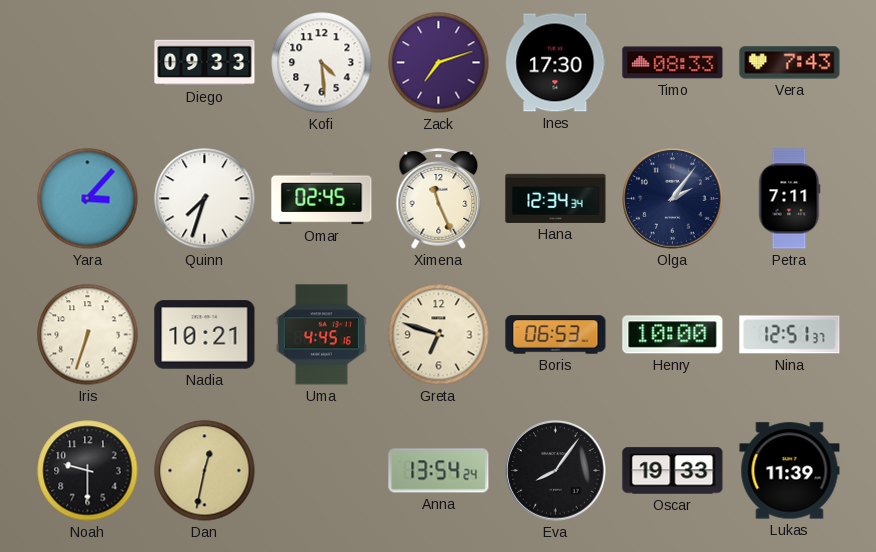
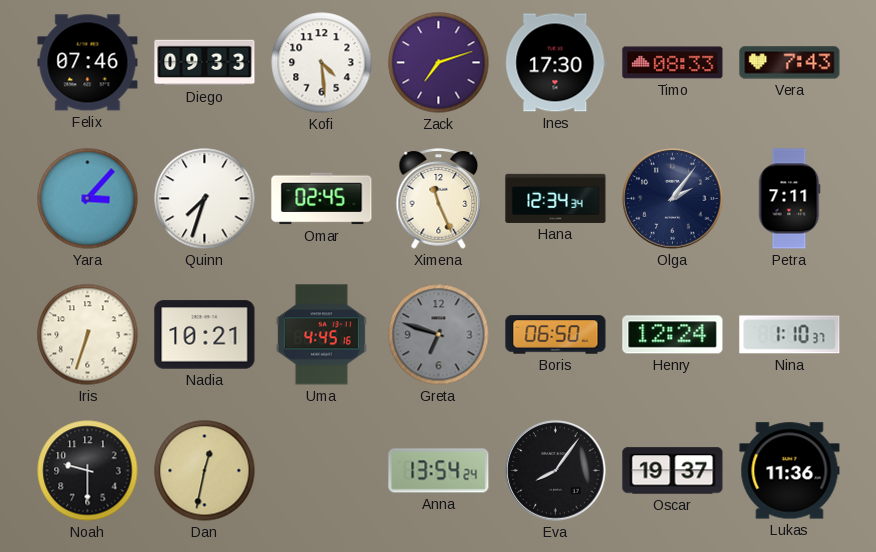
Felix: none -> 07:46
Greta dial: cream -> grey
Boris: 06:53 -> 06:50
Henry: 10:00 -> 12:24
Nina: 12:51 -> 1:10
Oscar: 19:33 -> 19:37
Lukas: 11:39 -> 11:36
